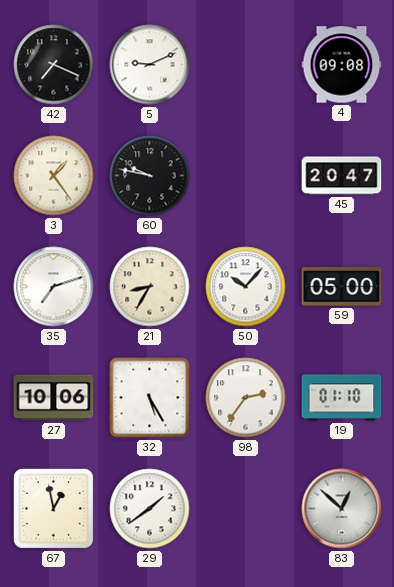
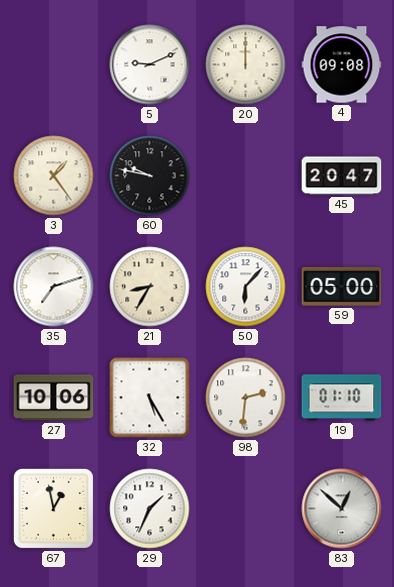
42: 7:19 -> none
20: none -> 12:00
50: 10:07 -> 6:07
98: 2:36 -> 2:31
29: 1:39 -> 1:34
